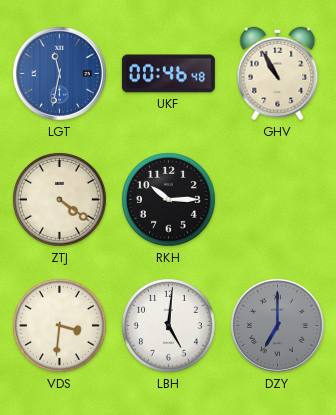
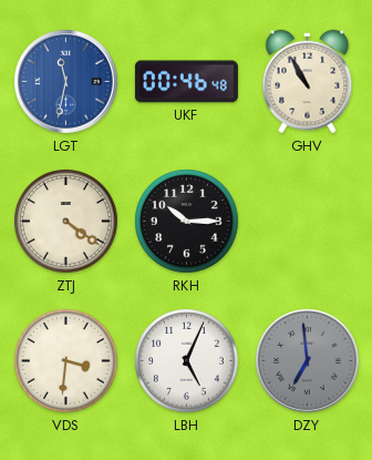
LBH: 5:01 -> 5:04
DZY: 7:00 -> 6:59
